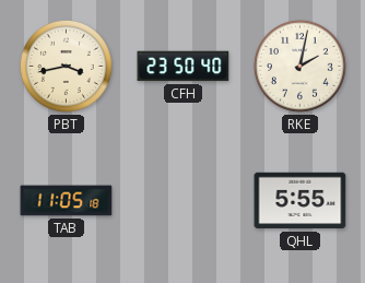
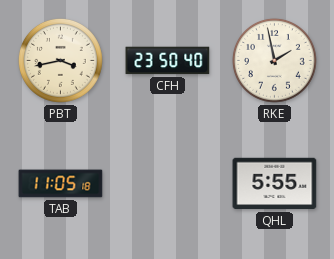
RKE: 2:02 -> 1:58
